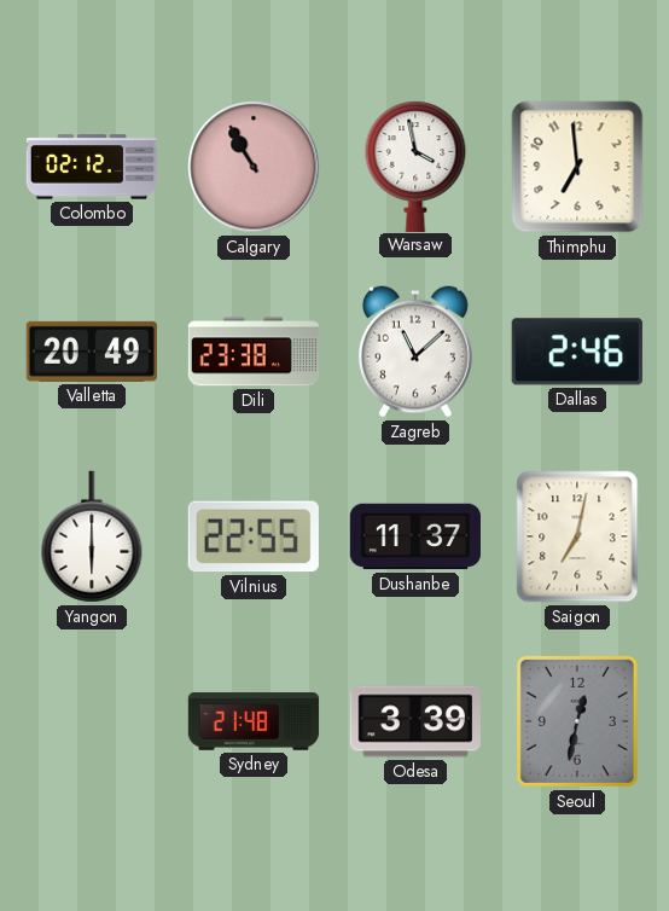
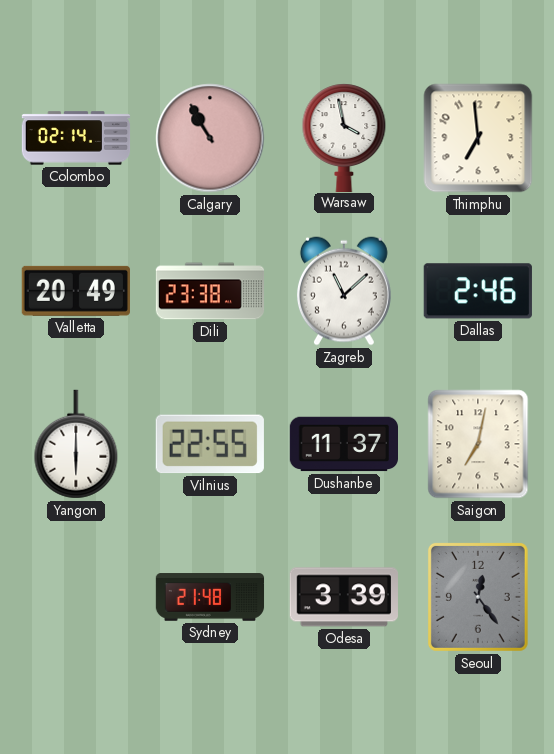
Colombo: 02:12 -> 02:14
Seoul: 12:32 -> 12:24
